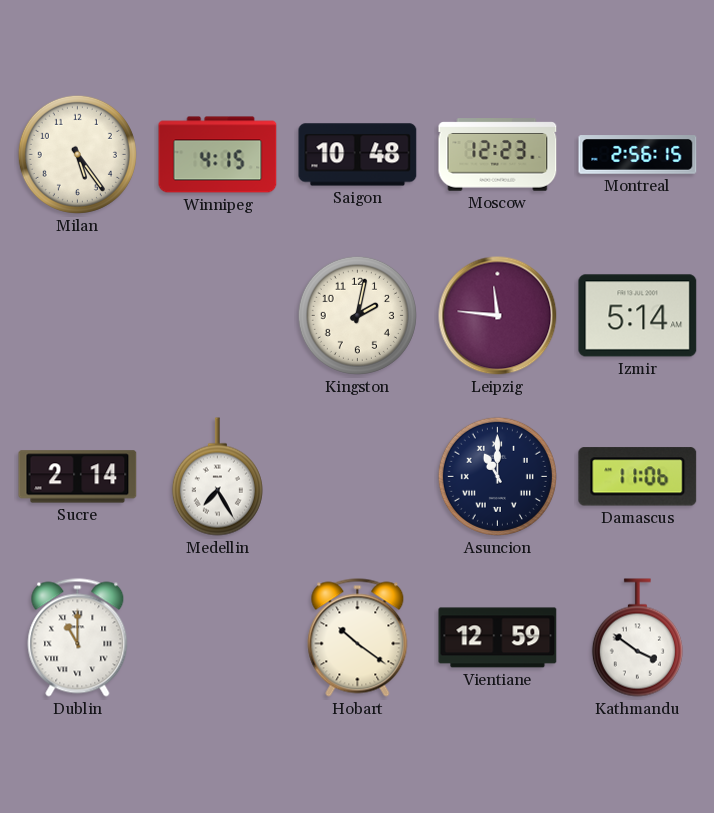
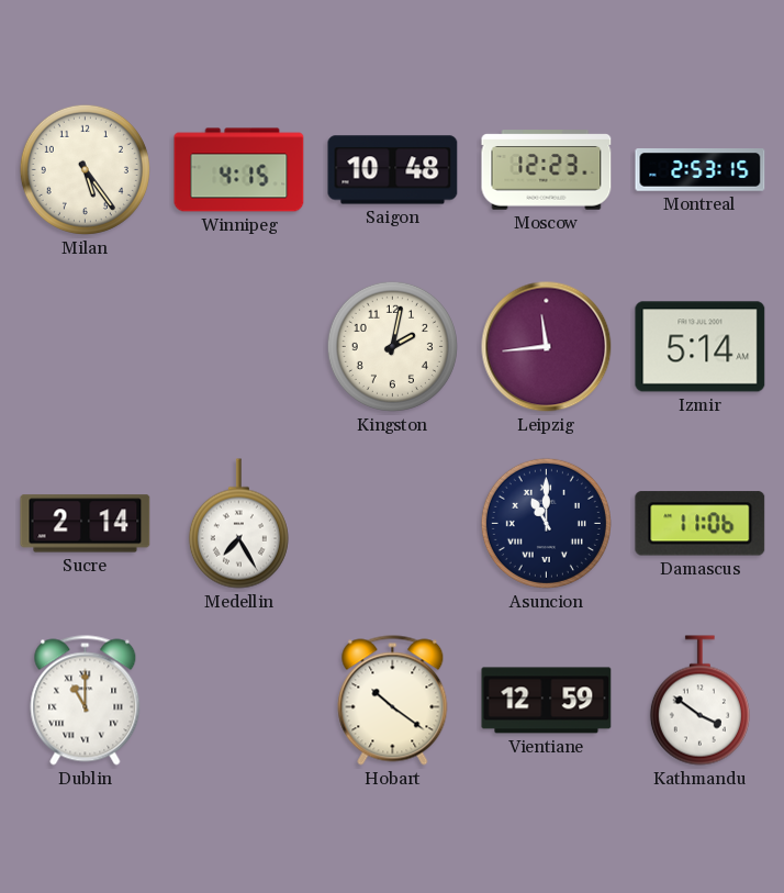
Montreal: 2:56 -> 2:53
Leipzig: 11:46 -> 11:44
